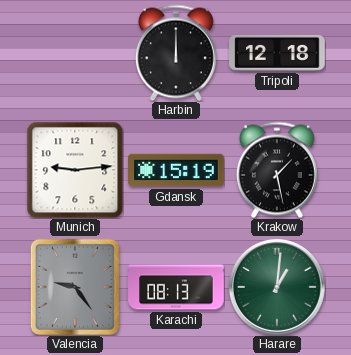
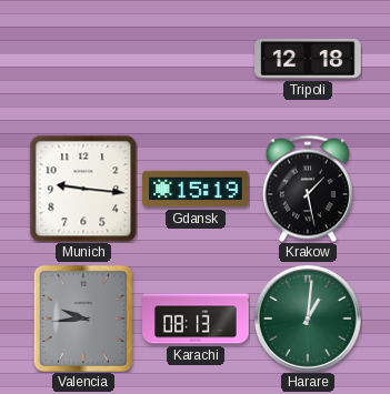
Harbin: 12:00 -> none
Munich: 9:14 -> 9:16
Valencia: 9:24 -> 9:44
